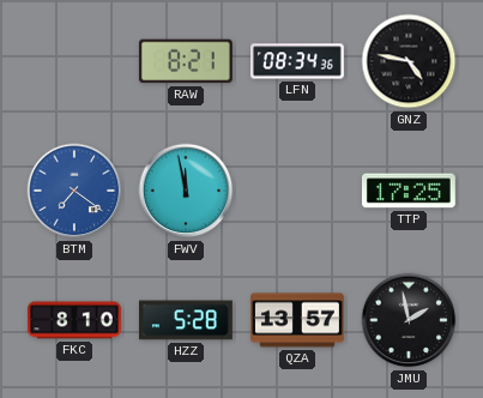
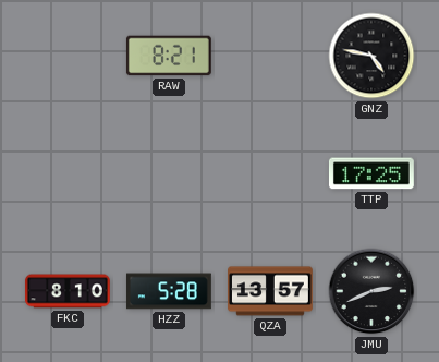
LFN: 08:34 -> none
BTM: 7:21 -> none
FWV: 11:58 -> none
JMU: 1:58 -> 2:41
